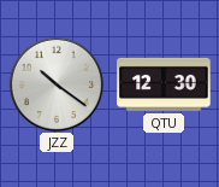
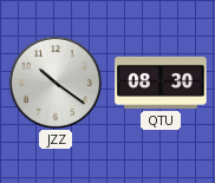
QTU: 12:30 -> 08:30
